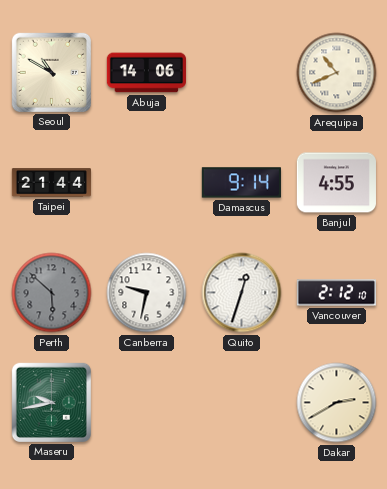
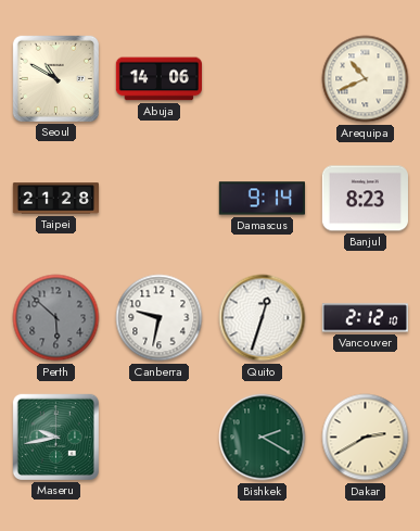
Taipei: 21:44 -> 21:28
Banjul: 4:55 -> 8:23
Bishkek: none -> 2:20
